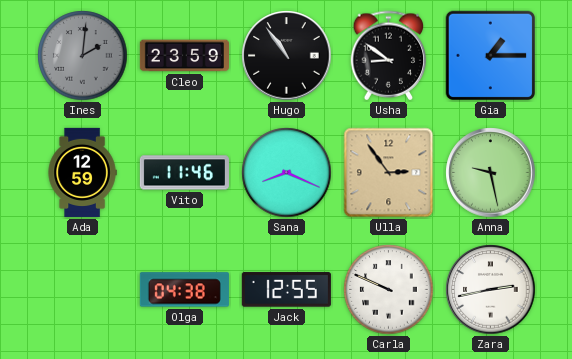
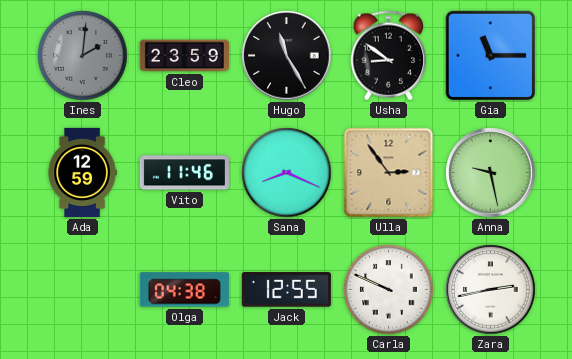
Hugo: 10:54 -> 11:25
Gia: 1:15 -> 11:15
